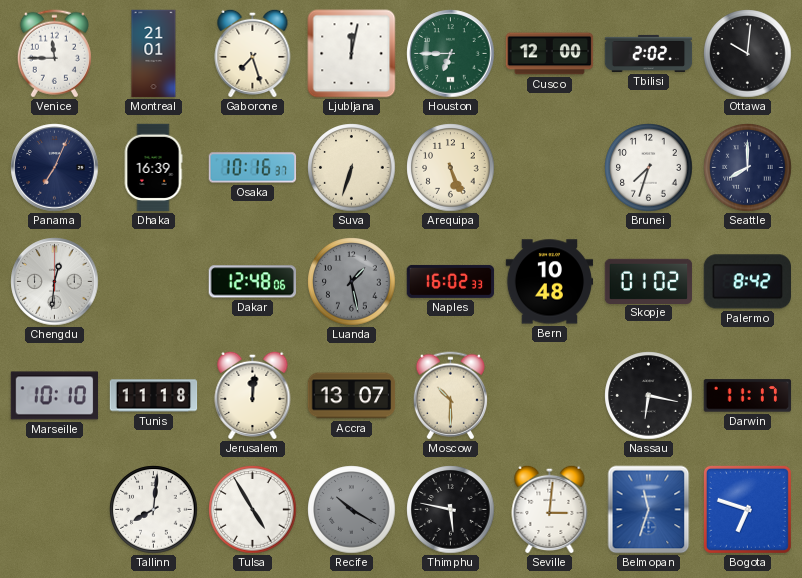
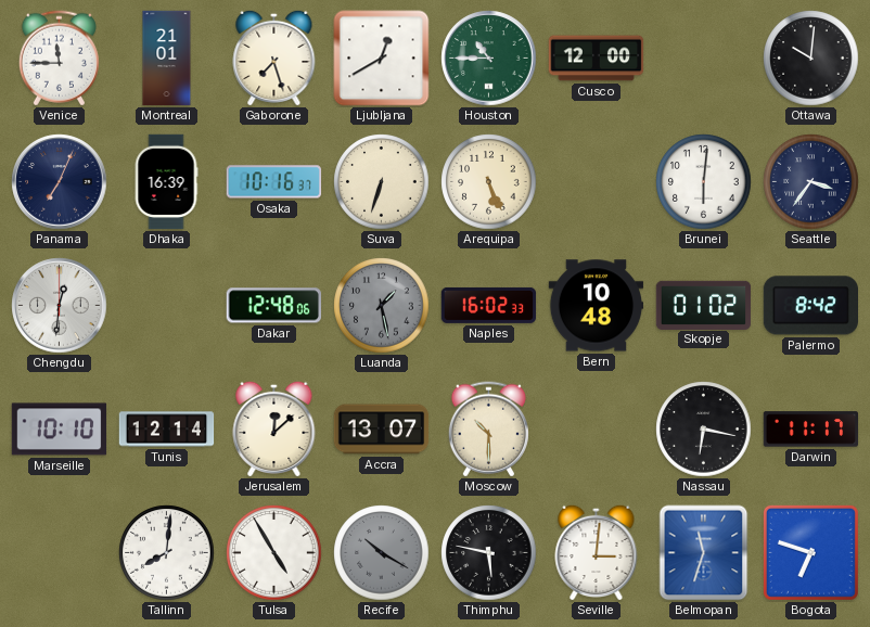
Ljubljana: 12:02 -> 12:40
Houston: 6:45 -> 10:45
Tbilisi: 2:02 -> none
Brunei: 7:33 -> 6:01
Seattle: 8:00 -> 3:36
Tunis: 11:18 -> 12:14
Jerusalem: 12:01 -> 12:08
